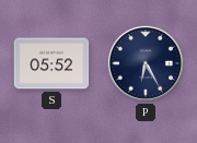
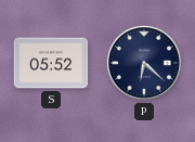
P: 6:25 -> 6:22
